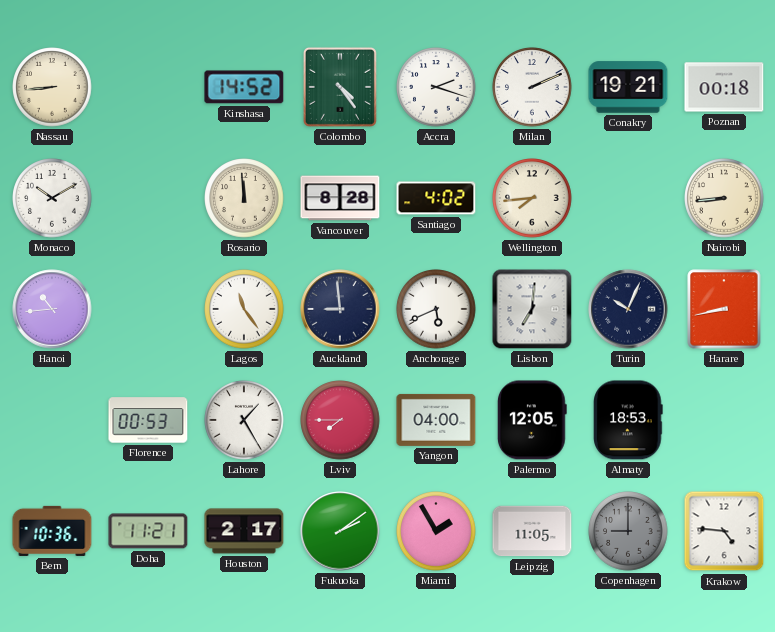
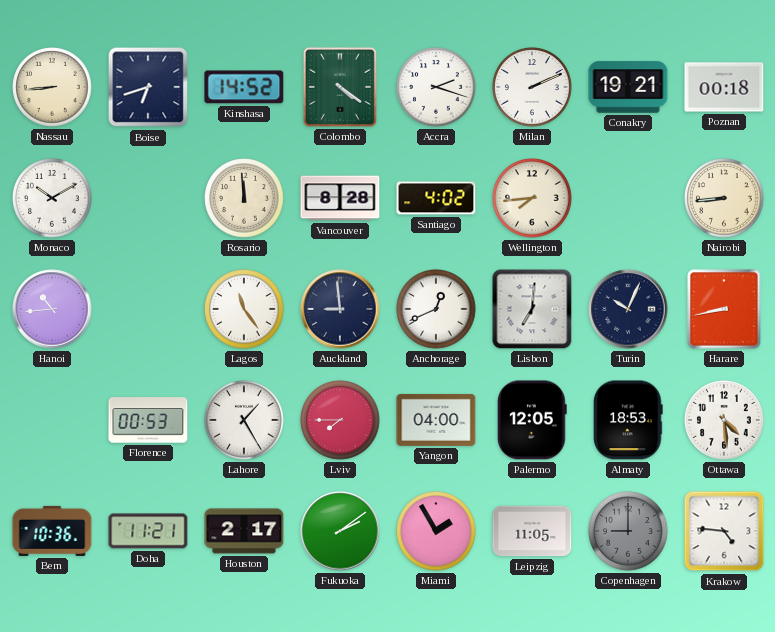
Boise: none -> 6:42
Colombo: 4:24 -> 4:21
Anchorage: 5:41 -> 12:41
Ottawa: none -> 4:29
